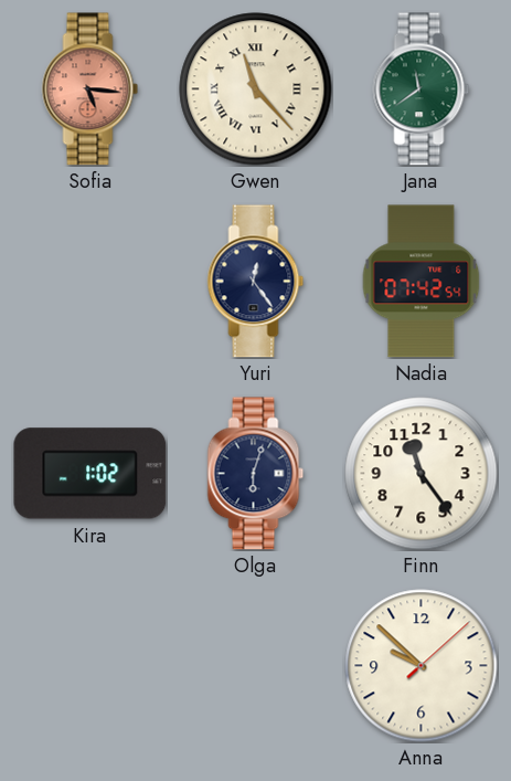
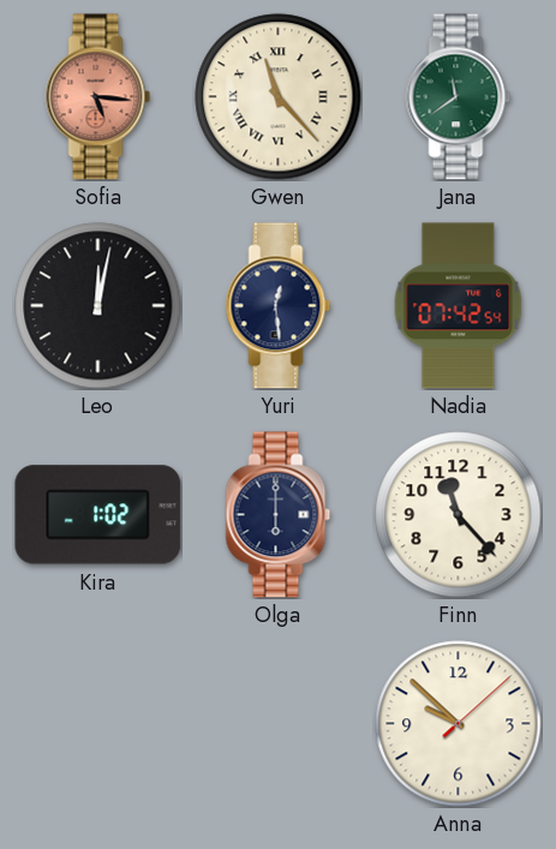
Leo: none -> 12:02
Yuri: 12:24 -> 12:29
Olga: 6:03 -> 6:00
Finn: 11:24 -> 11:23
